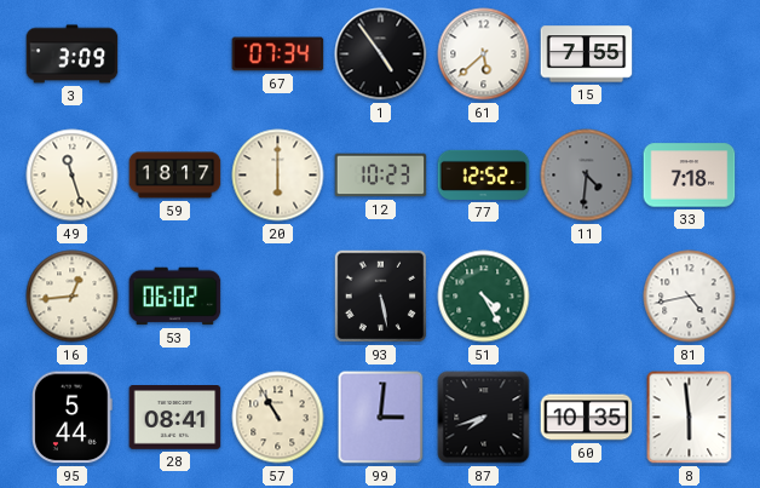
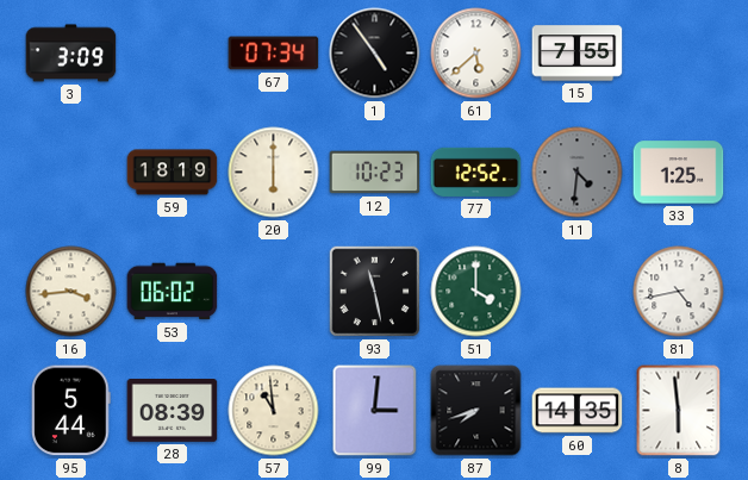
49: 11:27 -> none
59: 18:17 -> 18:19
33: 7:18 -> 1:25
16: 12:44 -> 3:44
93: 5:28 -> 11:28
51: 4:25 -> 4:00
28: 08:41 -> 08:39
57: 10:55 -> 10:59
60: 10:35 -> 14:35
